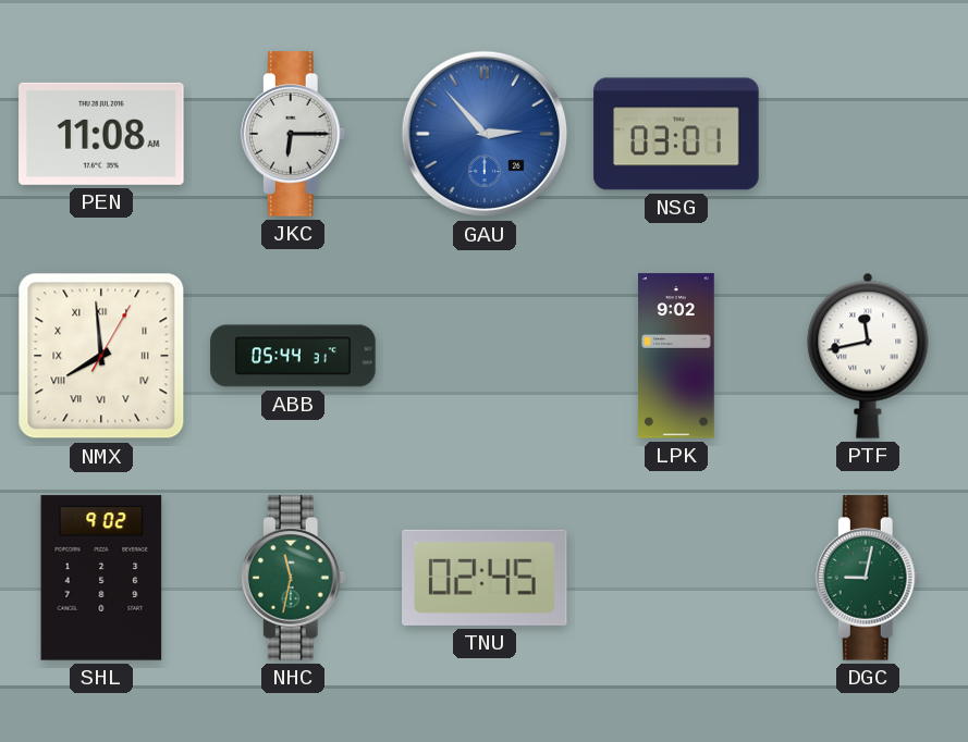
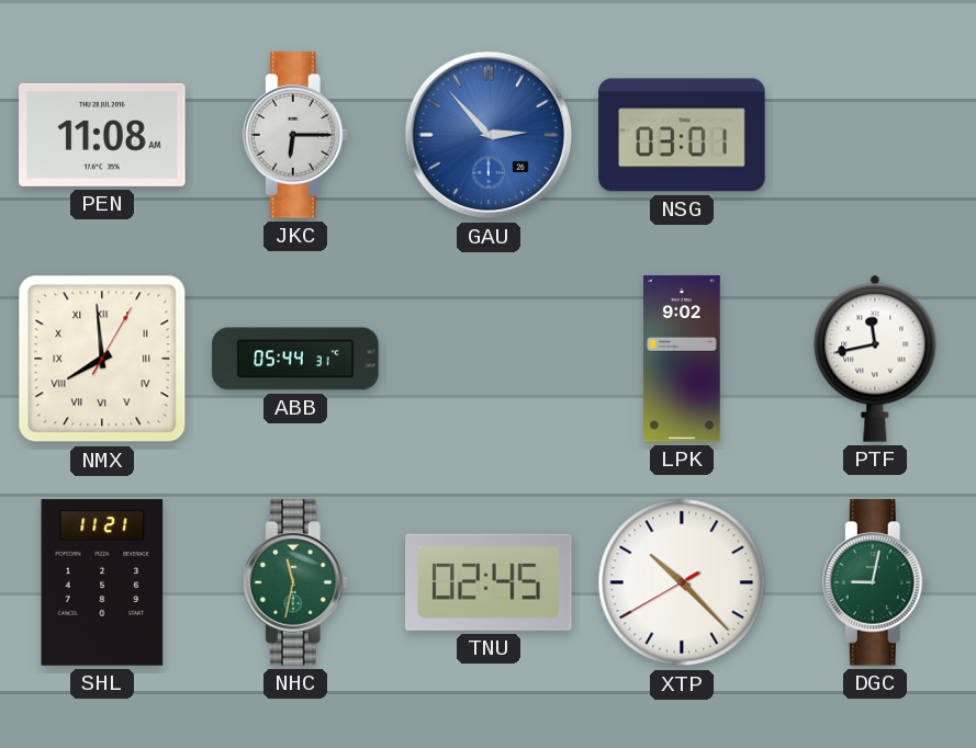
SHL: 9:02 -> 11:21
XTP: none -> 10:22
